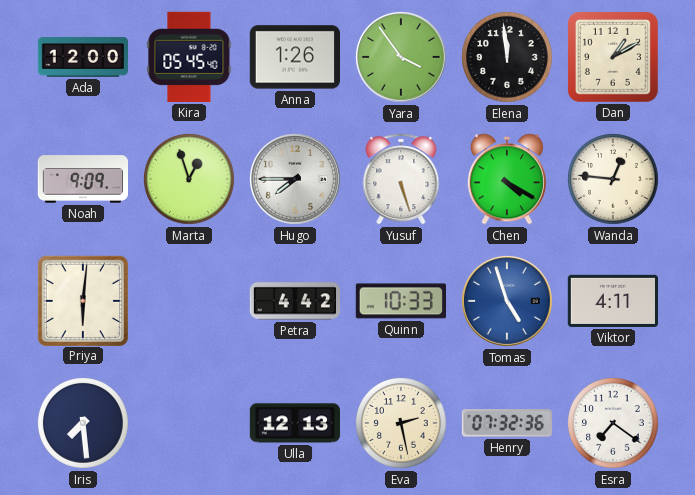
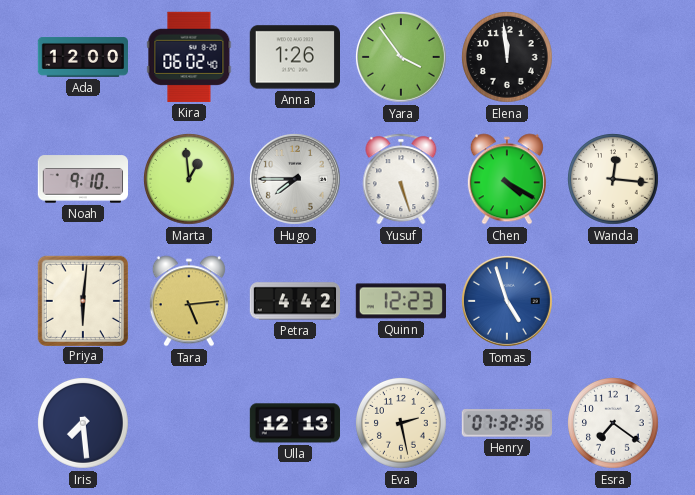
Kira: 05:45 -> 06:02
Dan: 1:10 -> none
Noah: 9:09 -> 9:10
Marta: 12:57 -> 12:59
Wanda: 12:46 -> 12:16
Tara: none -> 5:14
Quinn: 10:33 -> 12:23
Viktor: 4:11 -> none
